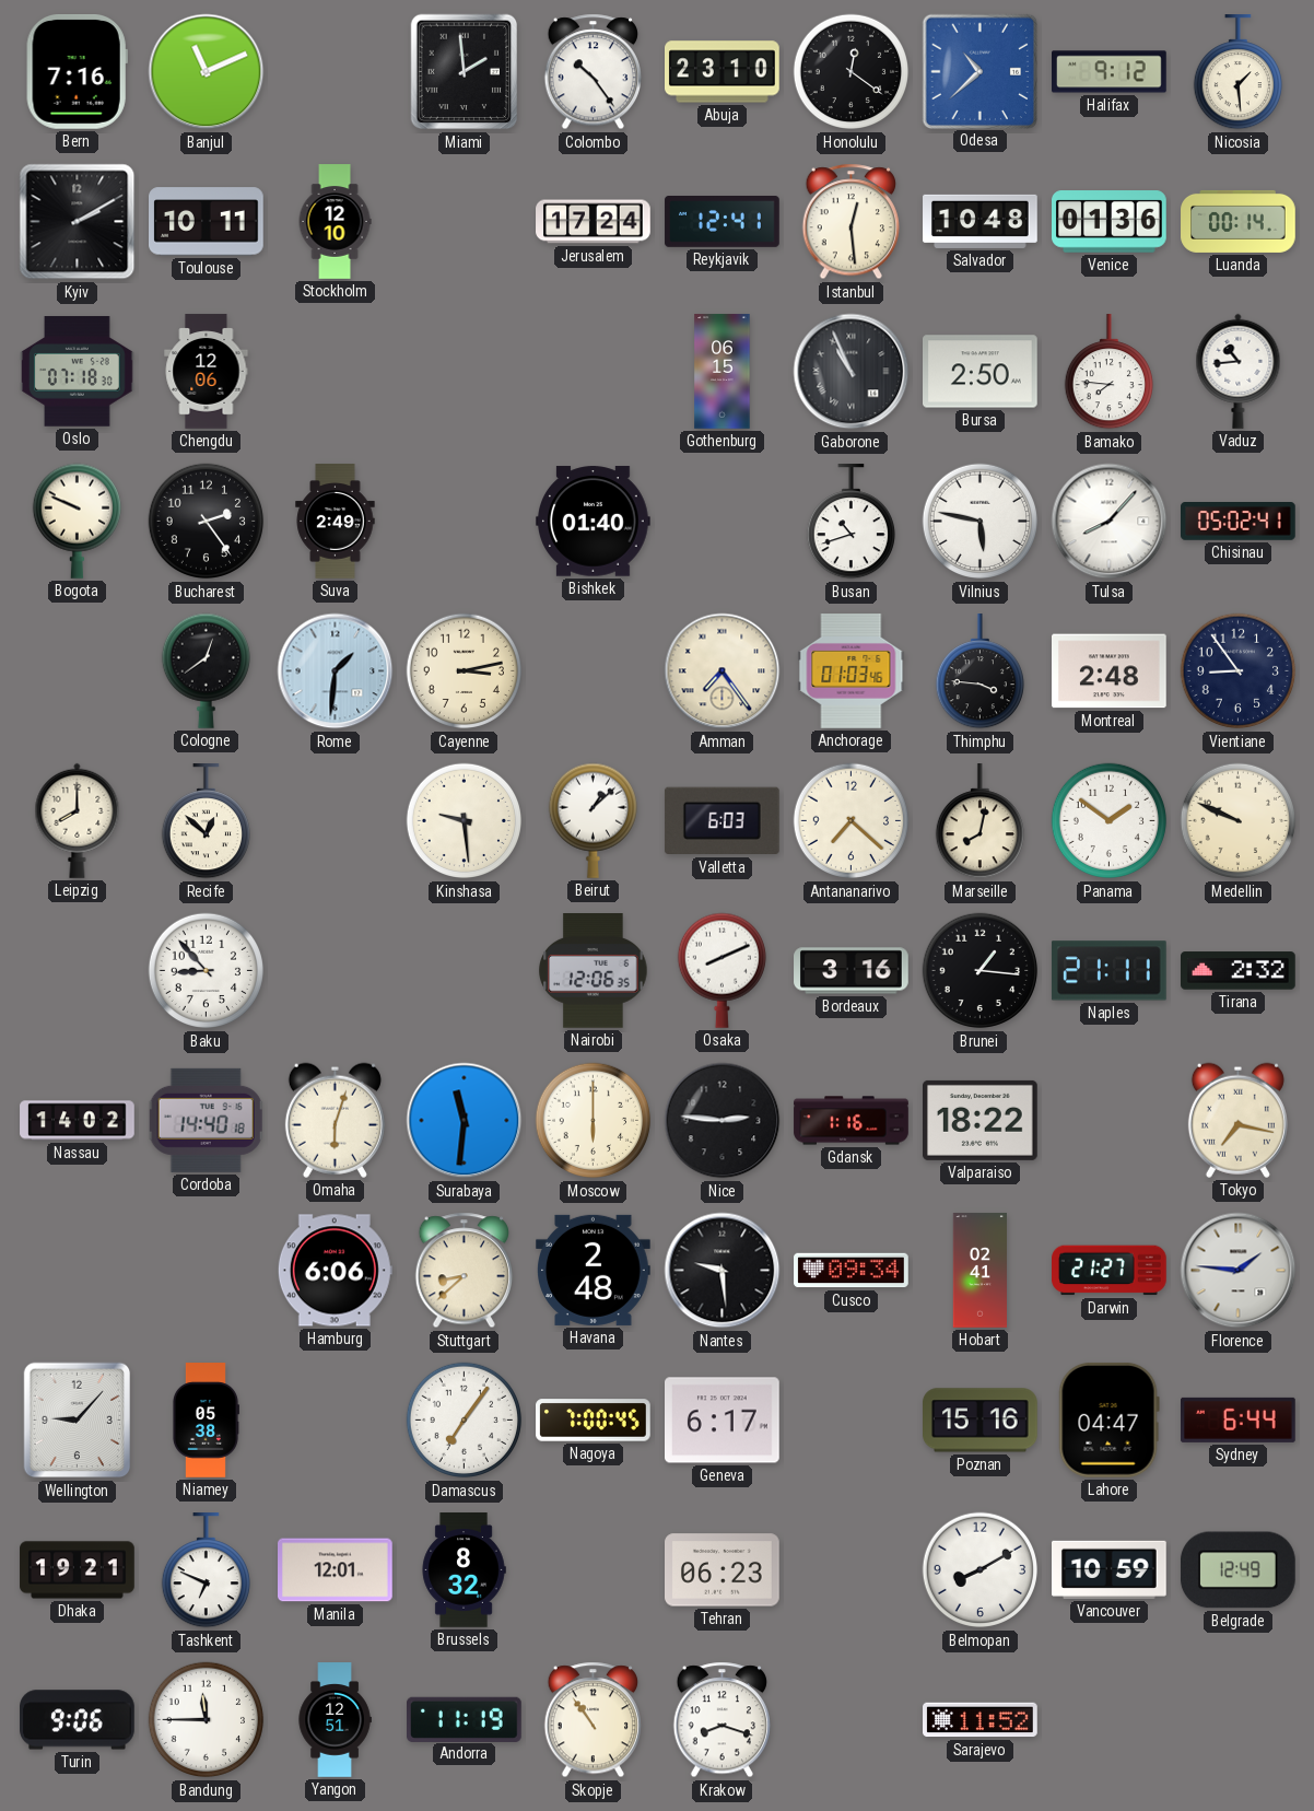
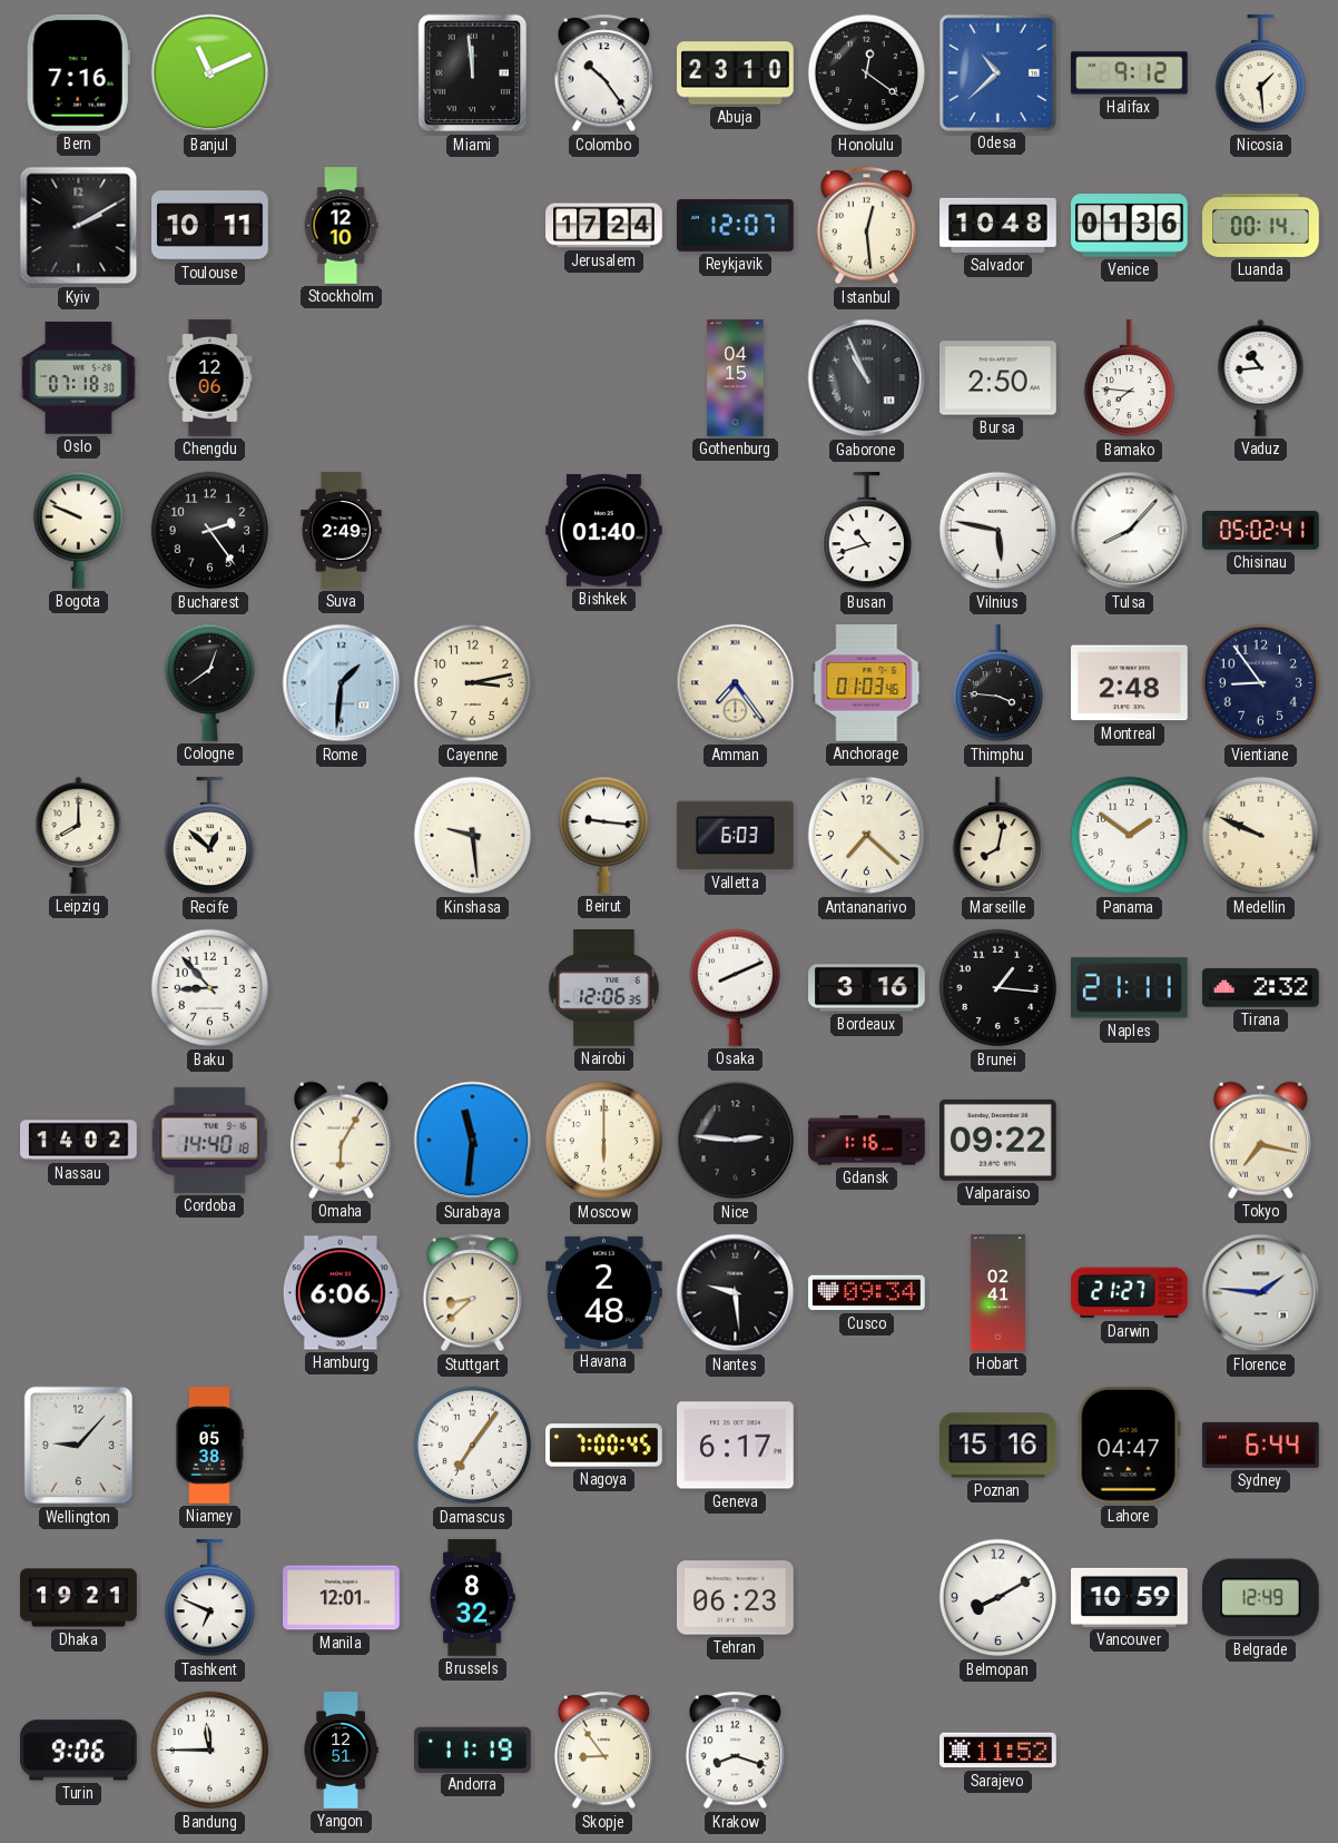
Miami: 1:59 -> 11:59
Reykjavik: 12:41 -> 12:07
Gothenburg: 06:15 -> 04:15
Beirut: 1:08 -> 9:16
Omaha: 6:03 -> 6:05
Valparaiso: 18:22 -> 09:22
Skopje: 10:54 -> 8:54
